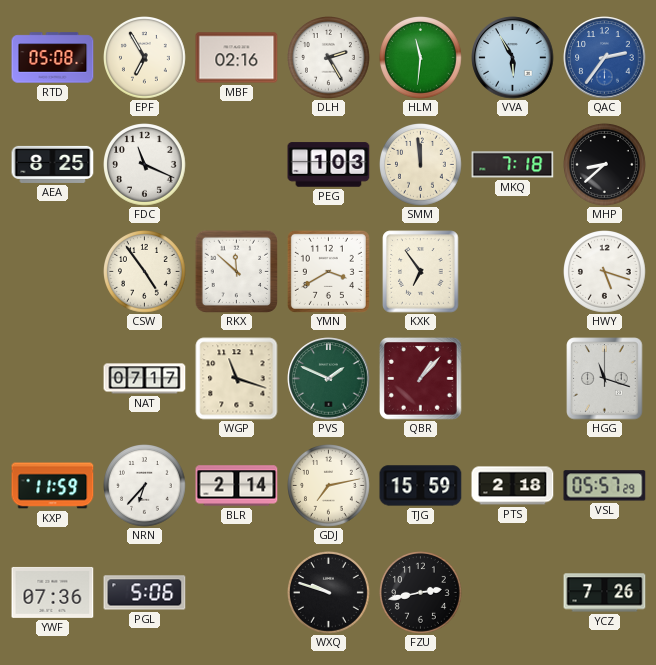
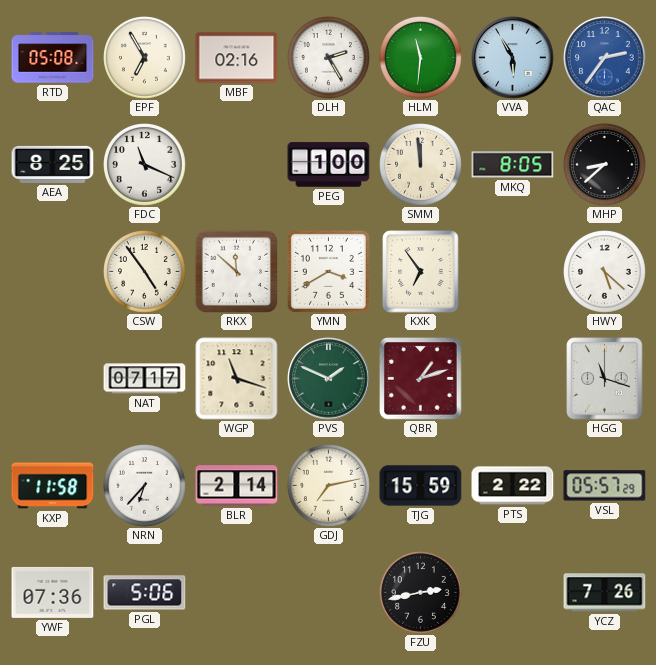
PEG: 1:03 -> 1:00
MKQ: 7:18 -> 8:05
HWY: 5:18 -> 5:22
QBR: 1:07 -> 1:12
KXP: 11:59 -> 11:58
PTS: 2:18 -> 2:22
WXQ: 9:48 -> none
